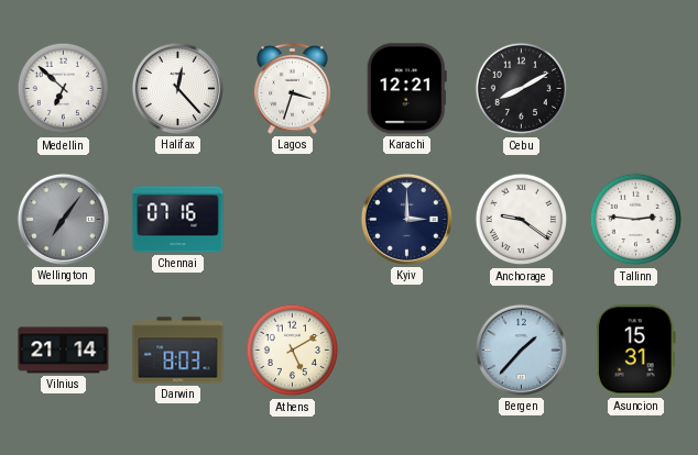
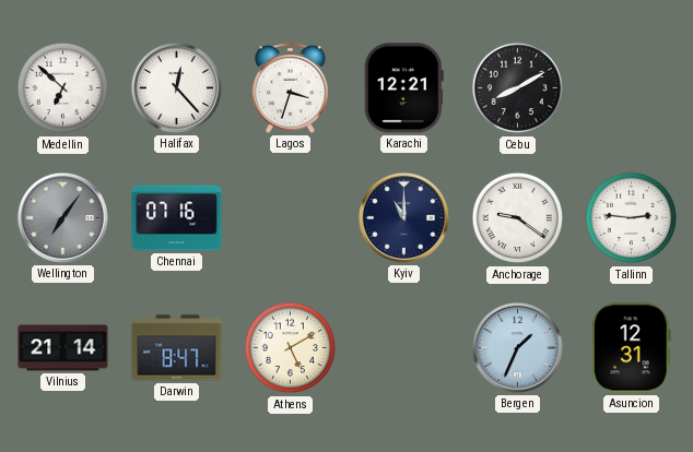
Kyiv: 3:00 -> 11:00
Darwin: 8:03 -> 8:47
Bergen: 1:37 -> 1:34
Asuncion: 15:31 -> 12:31
